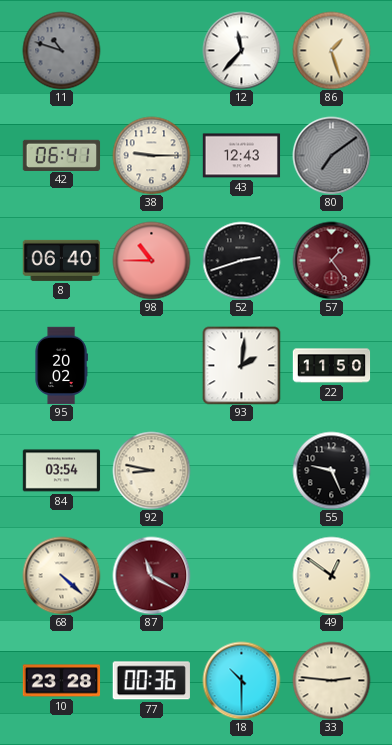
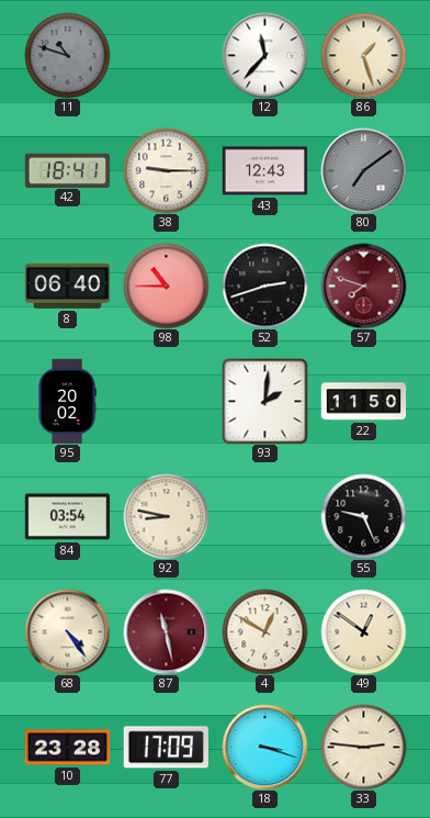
42: 06:41 -> 18:41
57: 1:24 -> 7:48
68: 4:22 -> 4:24
87: 11:20 -> 11:28
4: none -> 12:50
77: 00:36 -> 17:09
18: 10:30 -> 3:18
